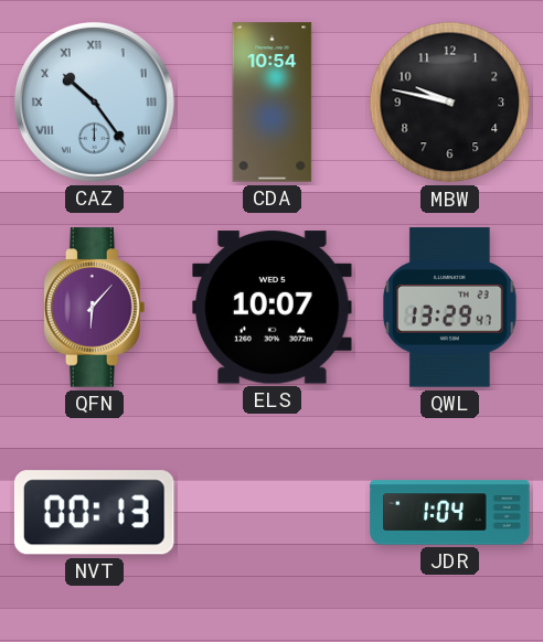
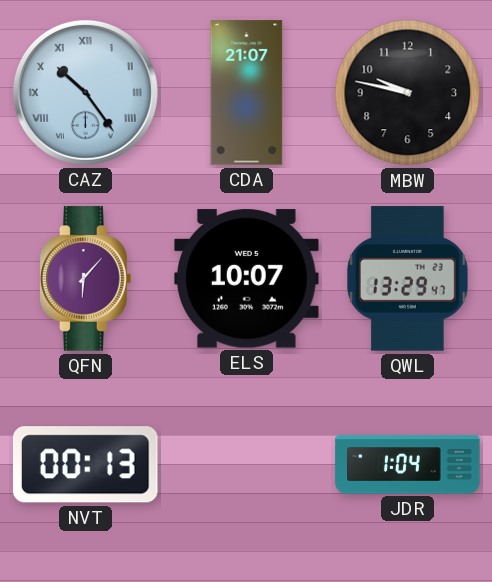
CDA: 10:54 -> 21:07
